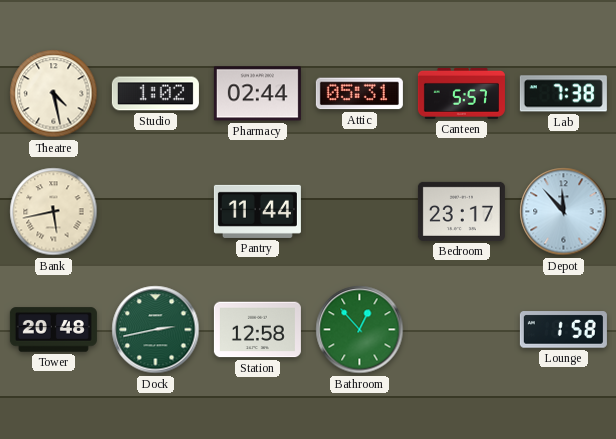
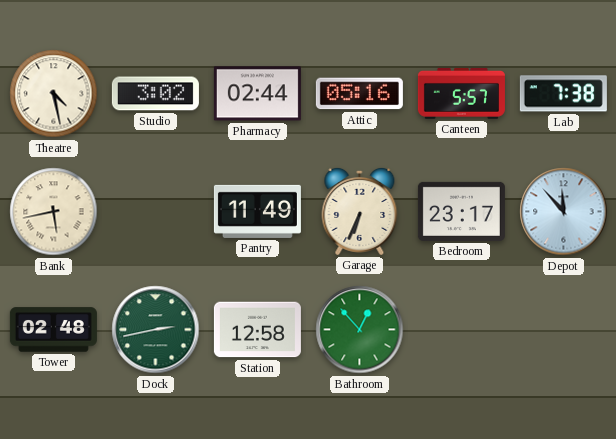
Studio: 1:02 -> 3:02
Attic: 05:31 -> 05:16
Pantry: 11:44 -> 11:49
Garage: none -> 6:34
Tower: 20:48 -> 02:48
Lounge: 1:58 -> none
